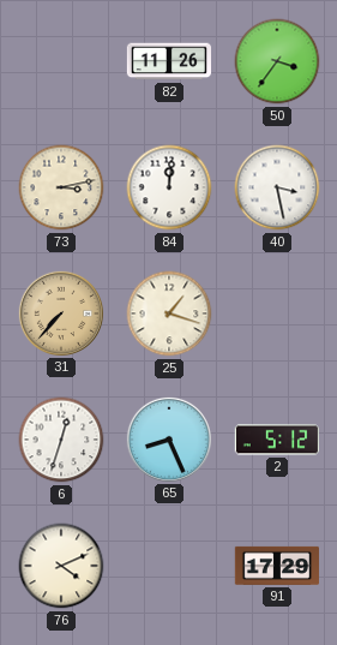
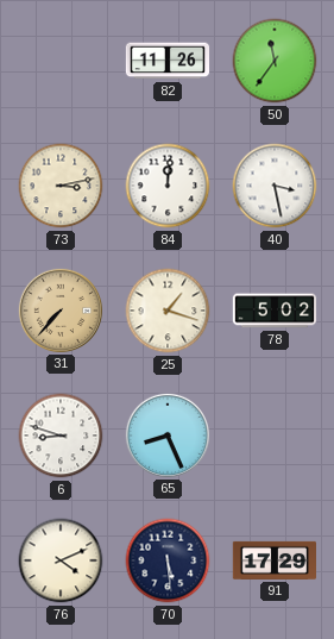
50: 3:36 -> 11:36
78: none -> 5:02
6: 12:33 -> 8:48
2: 5:12 -> none
70: none -> 5:29
